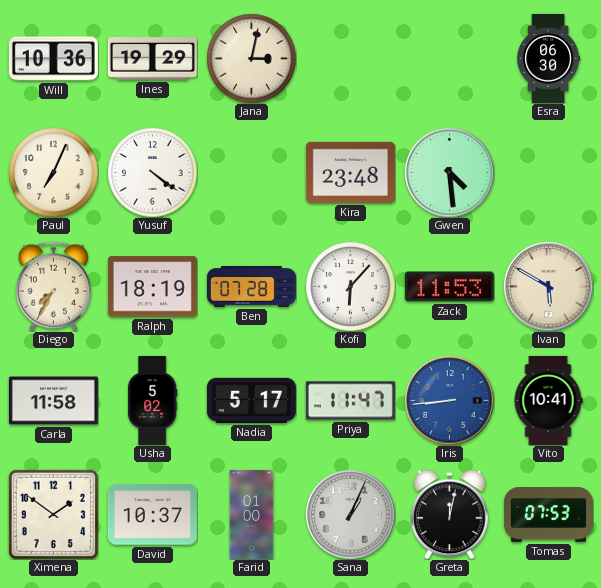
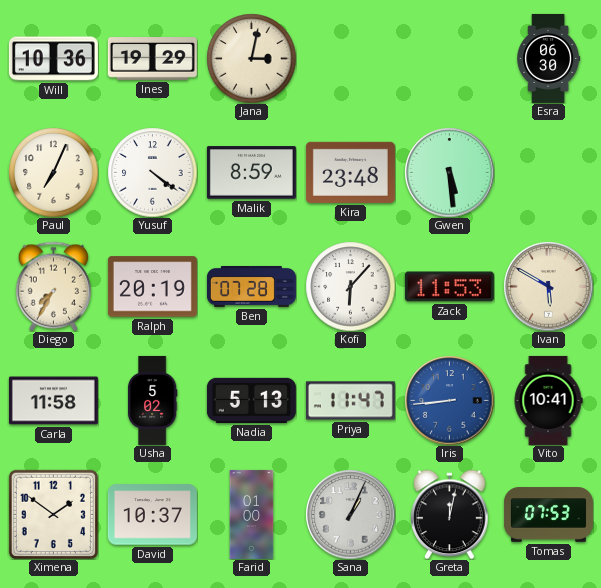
Malik: none -> 8:59
Gwen: 4:29 -> 5:29
Ralph: 18:19 -> 20:19
Nadia: 5:17 -> 5:13
